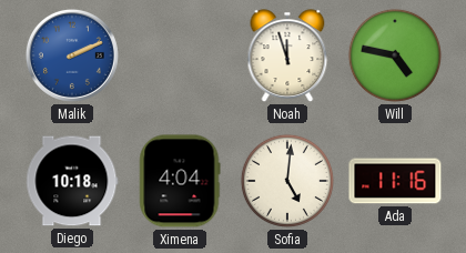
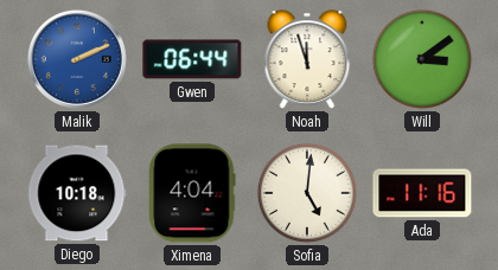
Gwen: none -> 06:44
Will: 4:47 -> 3:09
